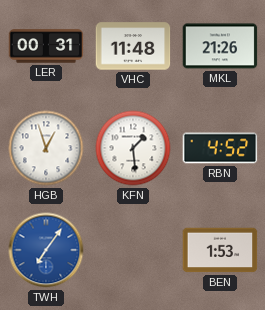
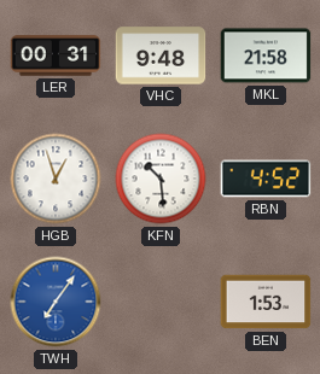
VHC: 11:48 -> 9:48
MKL: 21:26 -> 21:58
KFN: 1:29 -> 10:29
